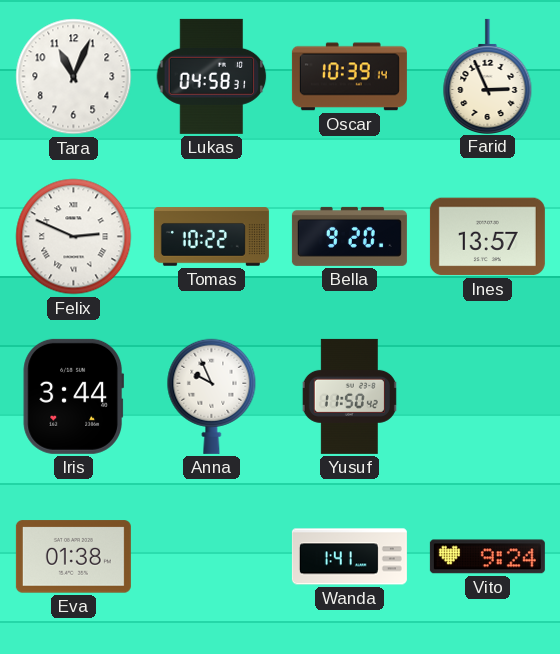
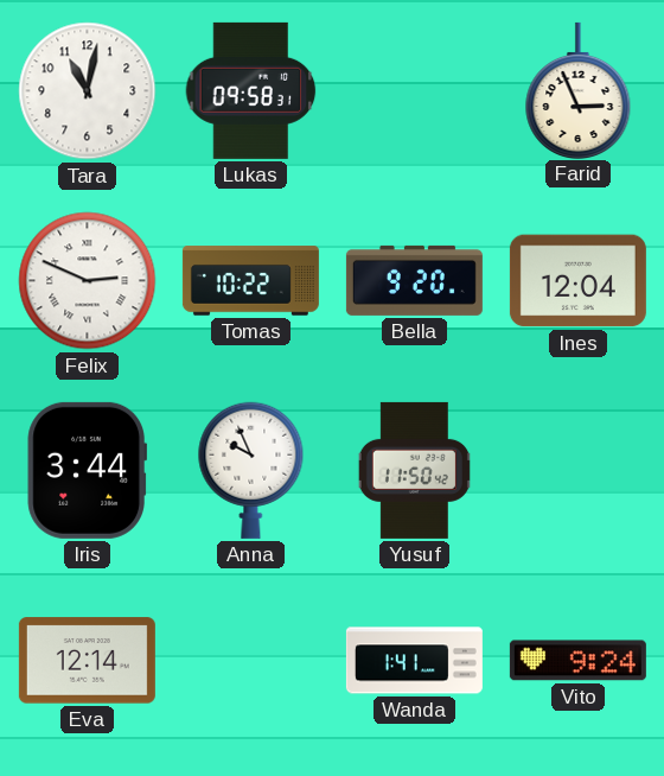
Tara: 11:04 -> 11:02
Lukas: 04:58 -> 09:58
Oscar: 10:39 -> none
Ines: 13:57 -> 12:04
Eva: 01:38 -> 12:14
